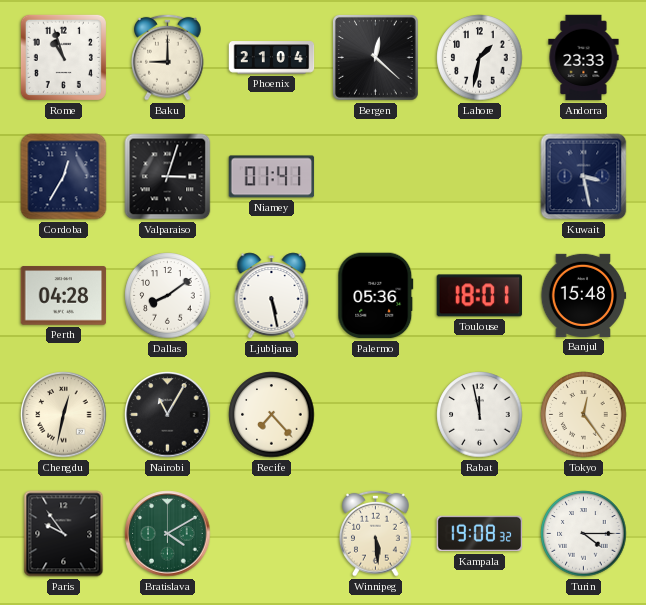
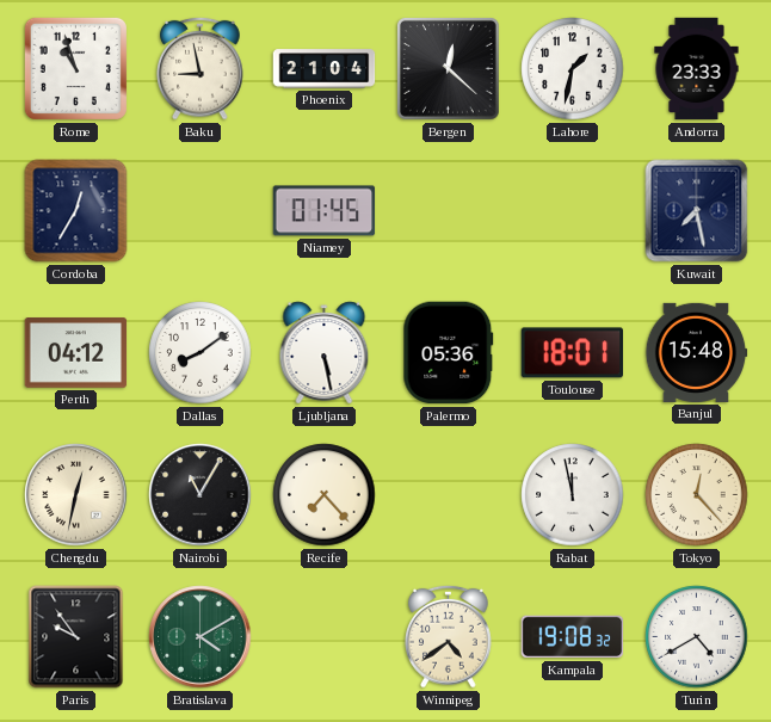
Baku: 9:00 -> 8:58
Valparaiso: 3:03 -> none
Niamey: 01:41 -> 01:45
Kuwait: 3:28 -> 7:28
Perth: 04:28 -> 04:12
Tokyo: 12:24 -> 12:23
Winnipeg: 5:29 -> 4:39
Turin: 4:15 -> 4:40
